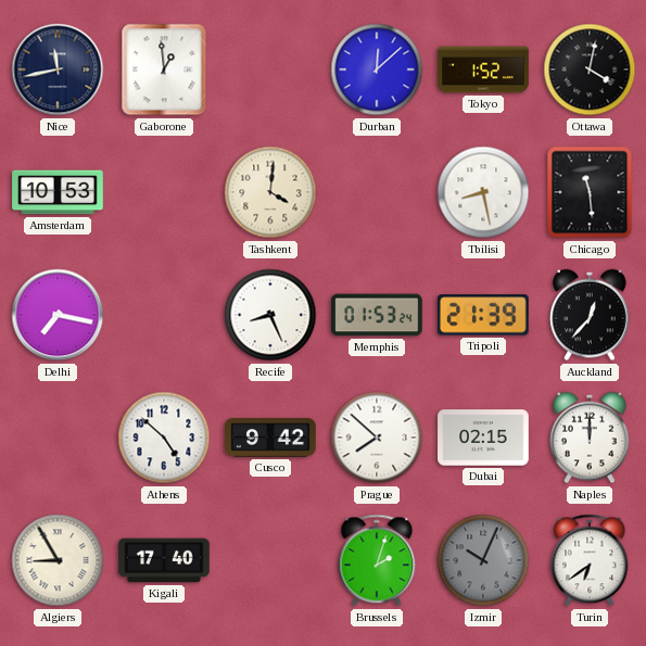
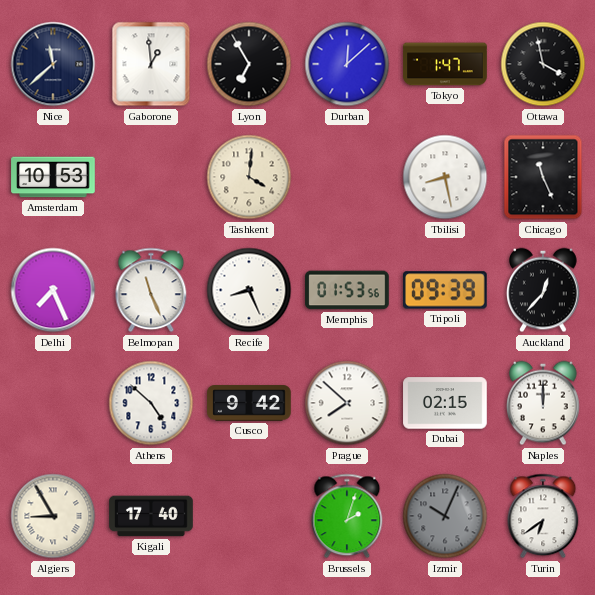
Nice: 11:43 -> 11:38
Lyon: none -> 6:55
Tokyo: 1:52 -> 1:47
Ottawa: 4:02 -> 3:58
Chicago: 11:29 -> 11:26
Delhi: 7:17 -> 7:26
Belmopan: none -> 11:26
Memphis: 01:53:24 -> 01:53:56
Tripoli: 21:39 -> 09:39
